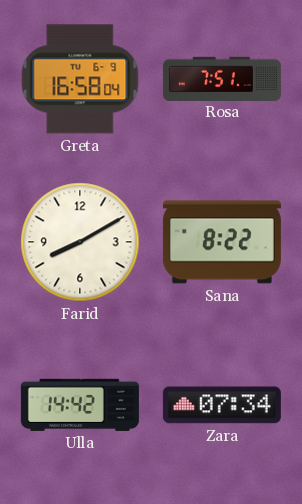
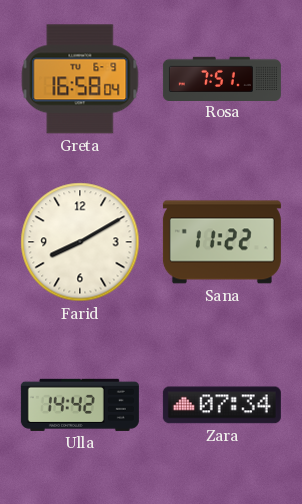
Sana: 8:22 -> 11:22
